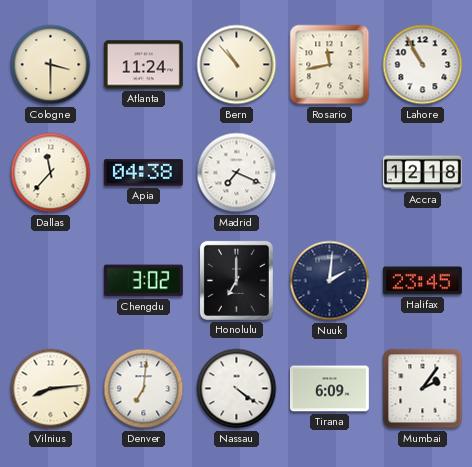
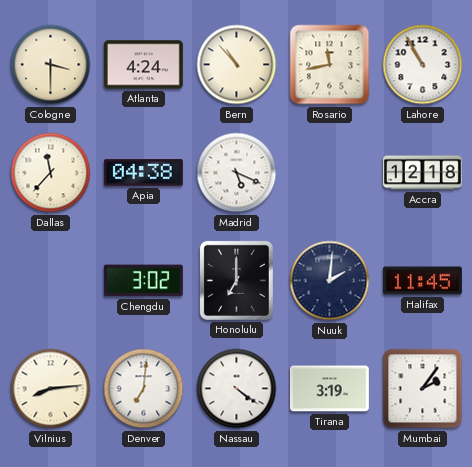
Atlanta: 11:24 -> 4:24
Madrid: 7:19 -> 5:19
Halifax: 23:45 -> 11:45
Tirana: 6:09 -> 3:19
